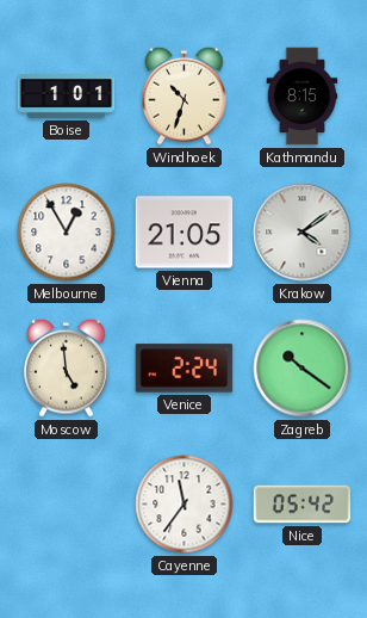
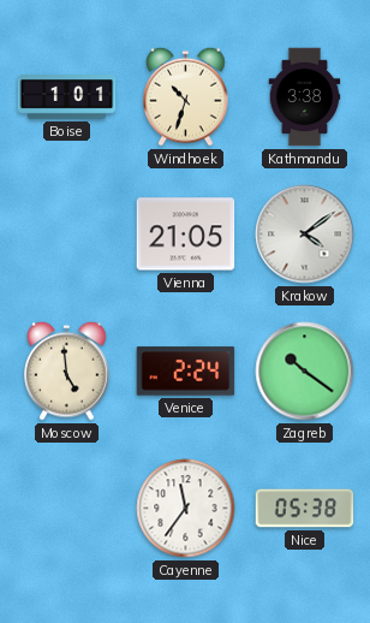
Kathmandu: 8:15 -> 3:38
Melbourne: 12:55 -> none
Nice: 05:42 -> 05:38
